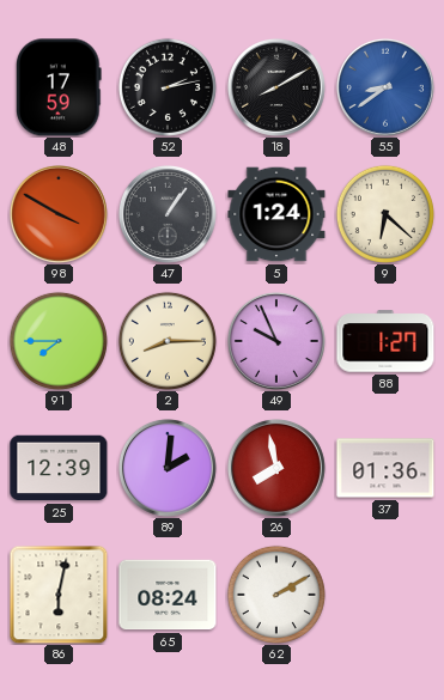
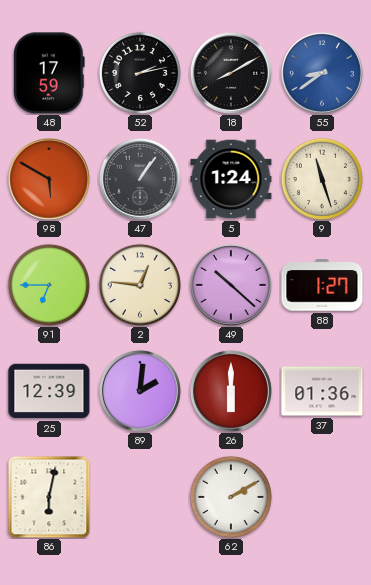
98: 3:50 -> 5:50
9: 6:22 -> 11:27
91: 7:45 -> 6:45
2: 8:15 -> 12:46
49: 9:56 -> 10:22
26: 7:58 -> 6:00
65: 08:24 -> none
